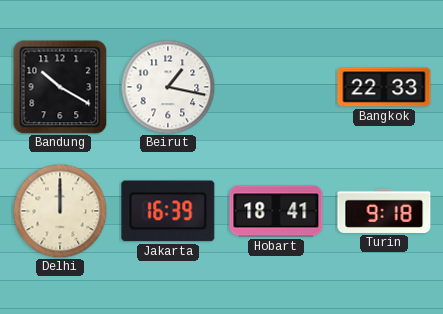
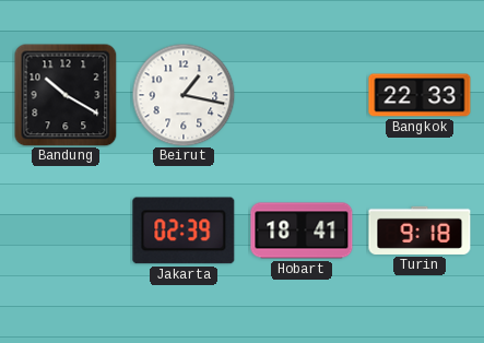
Delhi: 12:00 -> none
Jakarta: 16:39 -> 02:39
